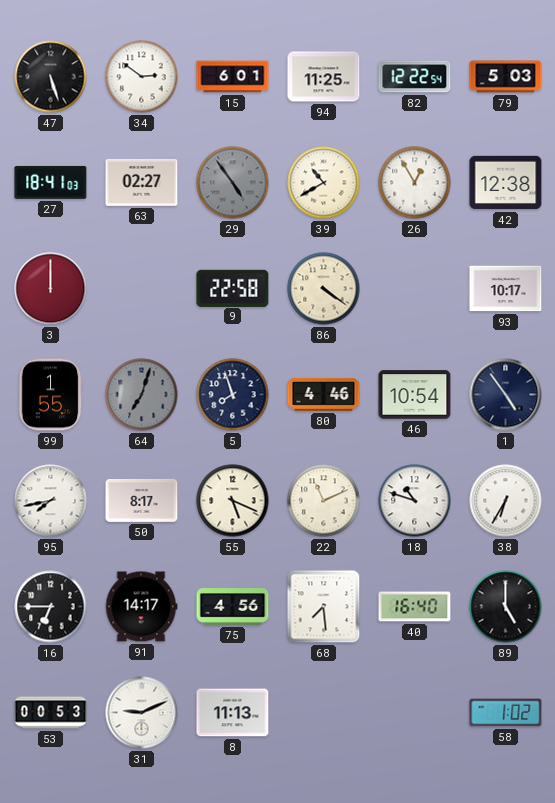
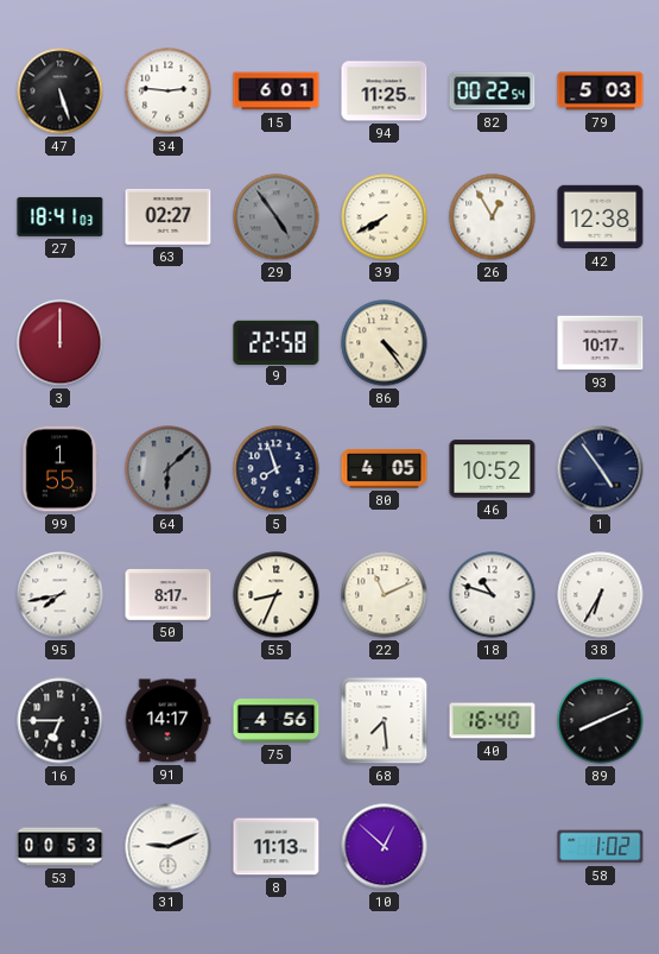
34: 2:51 -> 2:46
82: 12:22 -> 00:22
39: 10:40 -> 7:40
86: 4:21 -> 4:24
64: 7:03 -> 6:08
80: 4:46 -> 4:05
46: 10:54 -> 10:52
55: 5:19 -> 8:34
89: 5:00 -> 8:11
10: none -> 12:52
